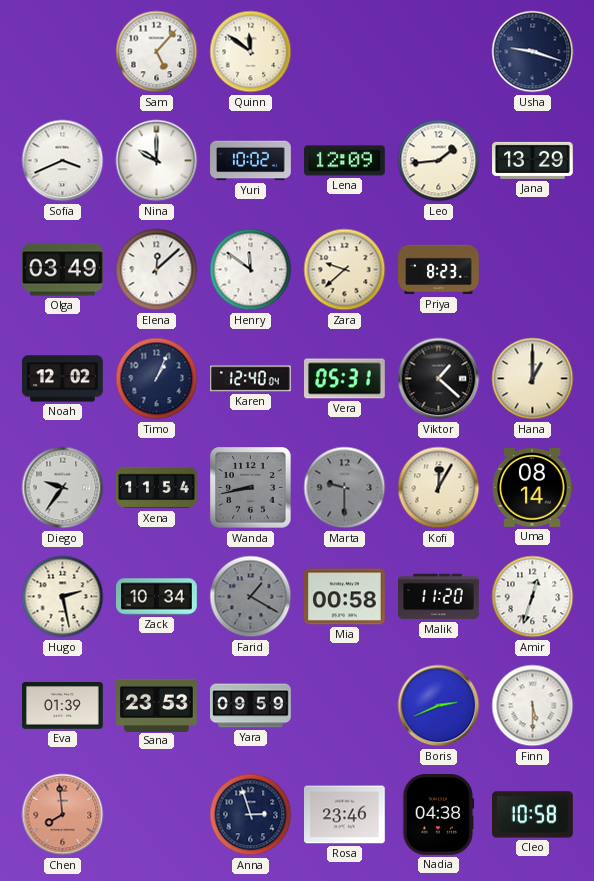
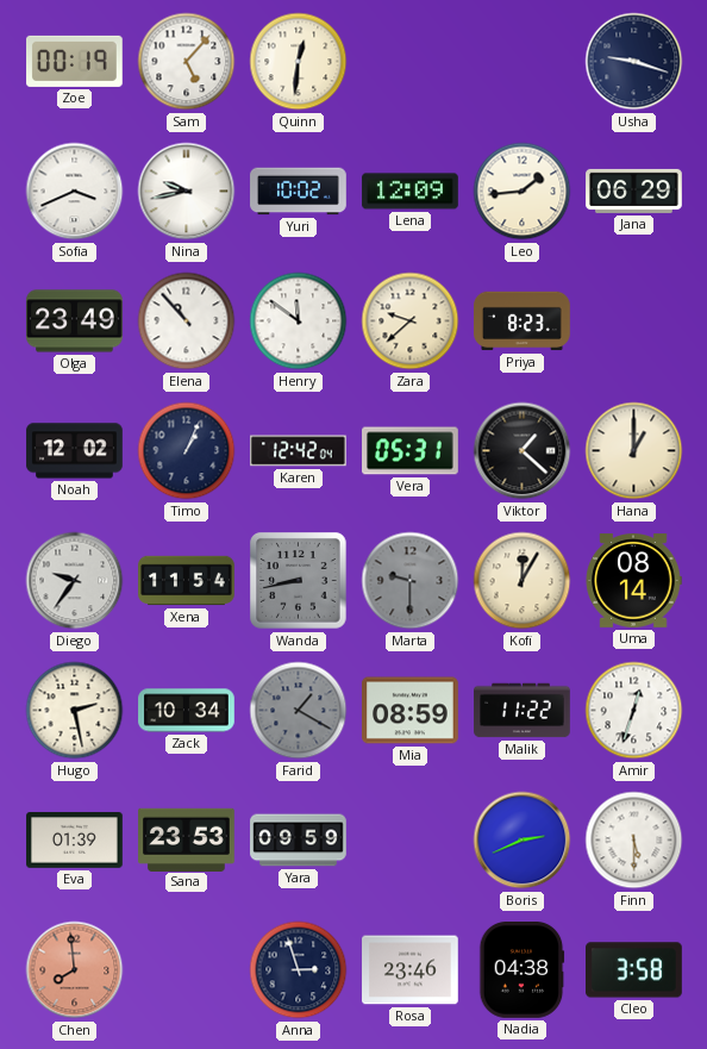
Zoe: none -> 00:19
Quinn: 11:51 -> 12:31
Nina: 10:00 -> 9:43
Jana: 13:29 -> 06:29
Olga: 03:49 -> 23:49
Elena: 12:08 -> 10:53
Karen: 12:40 -> 12:42
Mia: 00:58 -> 08:59
Malik: 11:20 -> 11:22
Cleo: 10:58 -> 3:58
